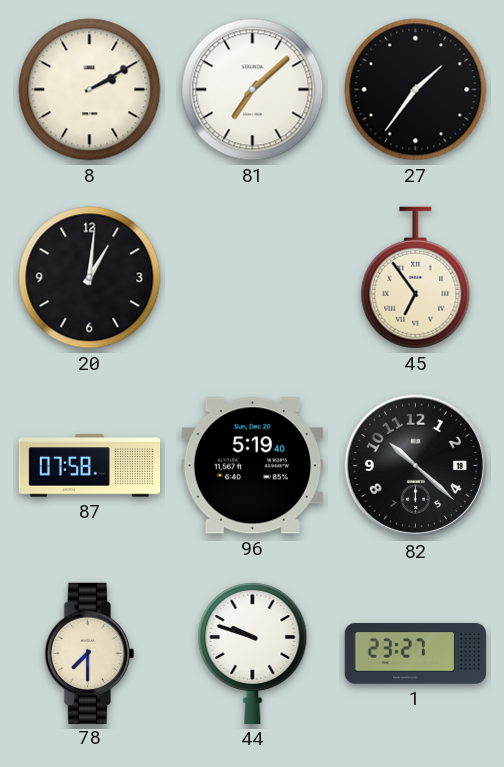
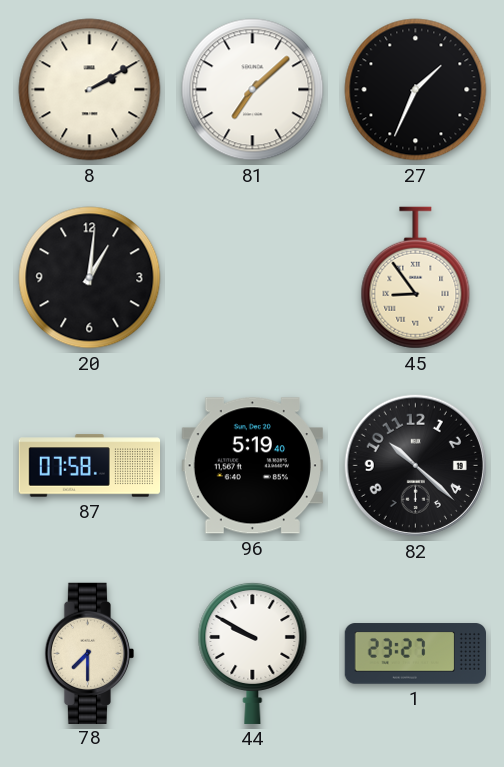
27: 1:36 -> 1:34
45: 6:54 -> 8:54
44: 9:48 -> 9:50
